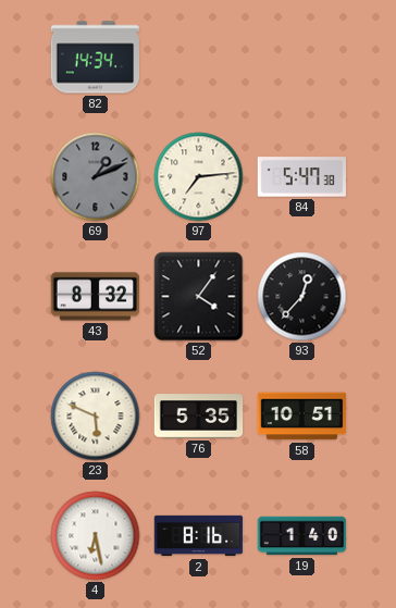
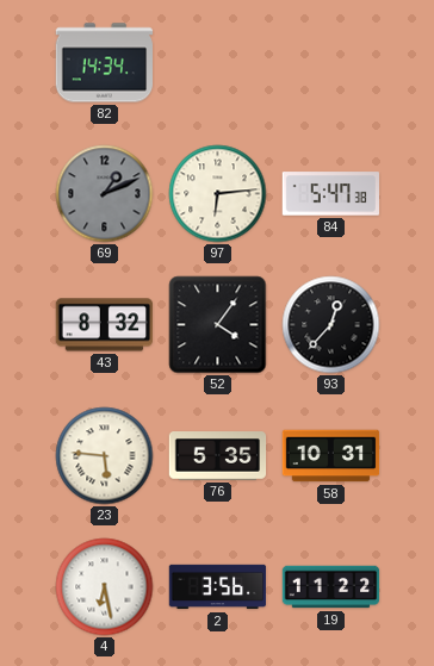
97: 7:14 -> 6:14
23: 5:49 -> 5:46
58: 10:51 -> 10:31
2: 8:16 -> 3:56
19: 1:40 -> 11:22
